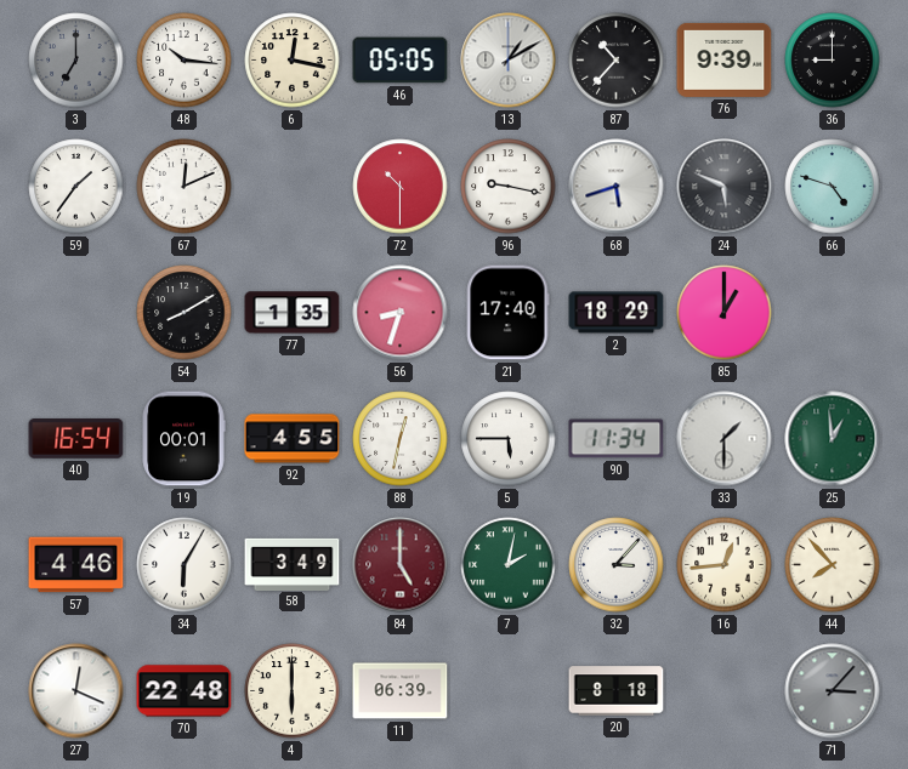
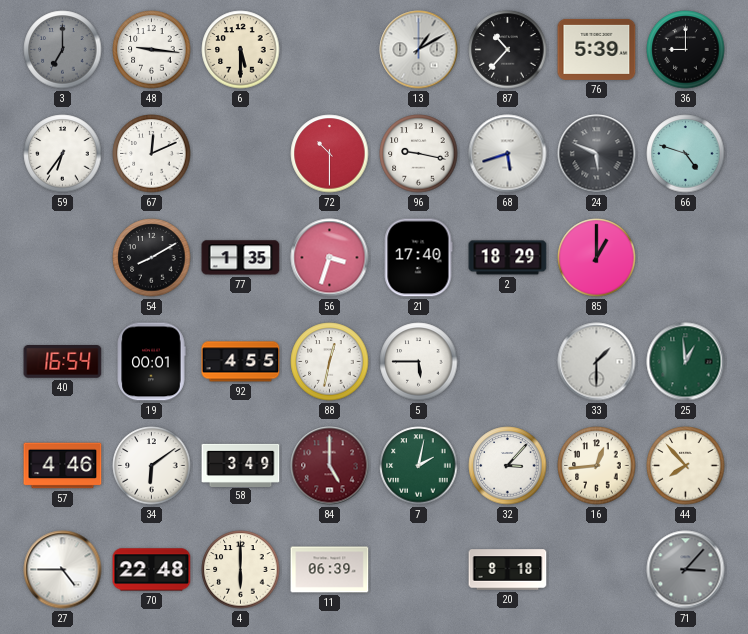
48: 10:16 -> 9:16
6: 12:17 -> 5:30
46: 05:05 -> none
76: 9:39 -> 5:39
59: 1:36 -> 6:36
56: 8:33 -> 3:33
90: 11:34 -> none
34: 6:05 -> 6:09
27: 12:19 -> 4:45
